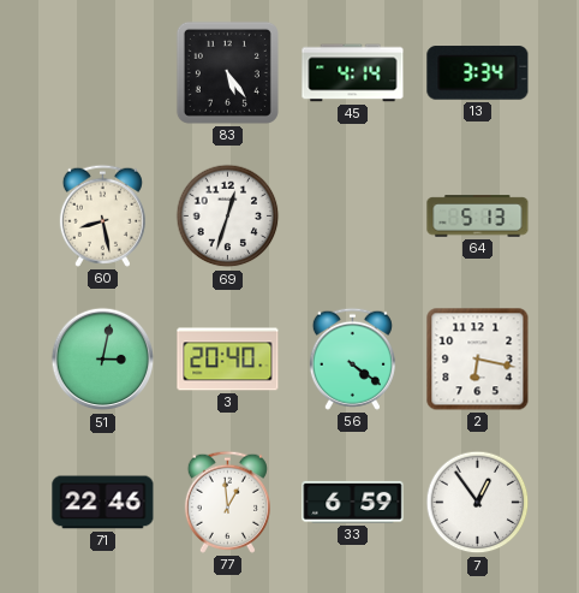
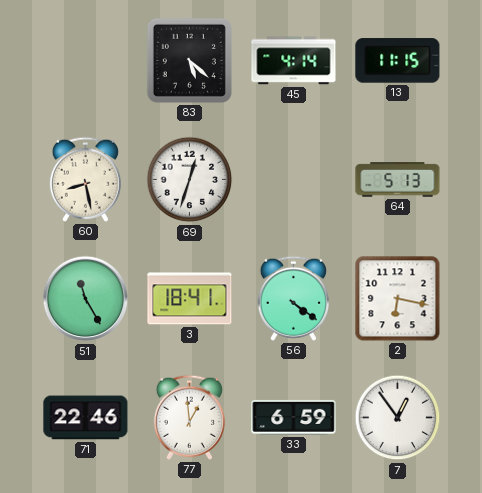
83: 5:24 -> 5:22
13: 3:34 -> 11:15
51: 3:02 -> 11:25
3: 20:40 -> 18:41
